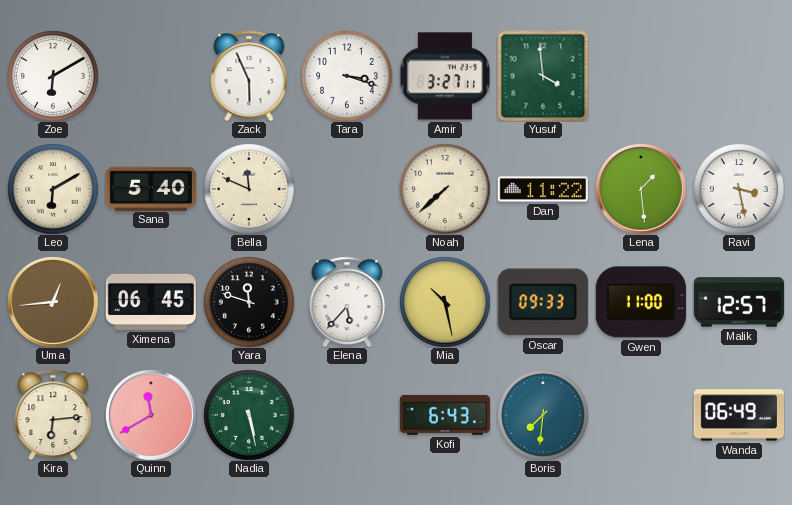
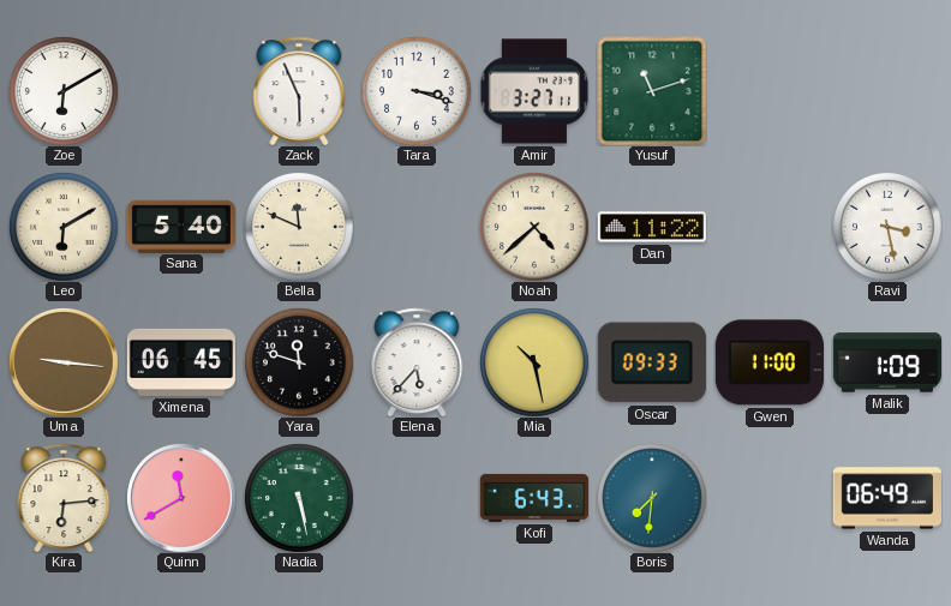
Yusuf: 3:59 -> 11:12
Noah: 7:38 -> 4:38
Lena: 1:29 -> none
Uma: 12:44 -> 9:16
Malik: 12:57 -> 1:09
